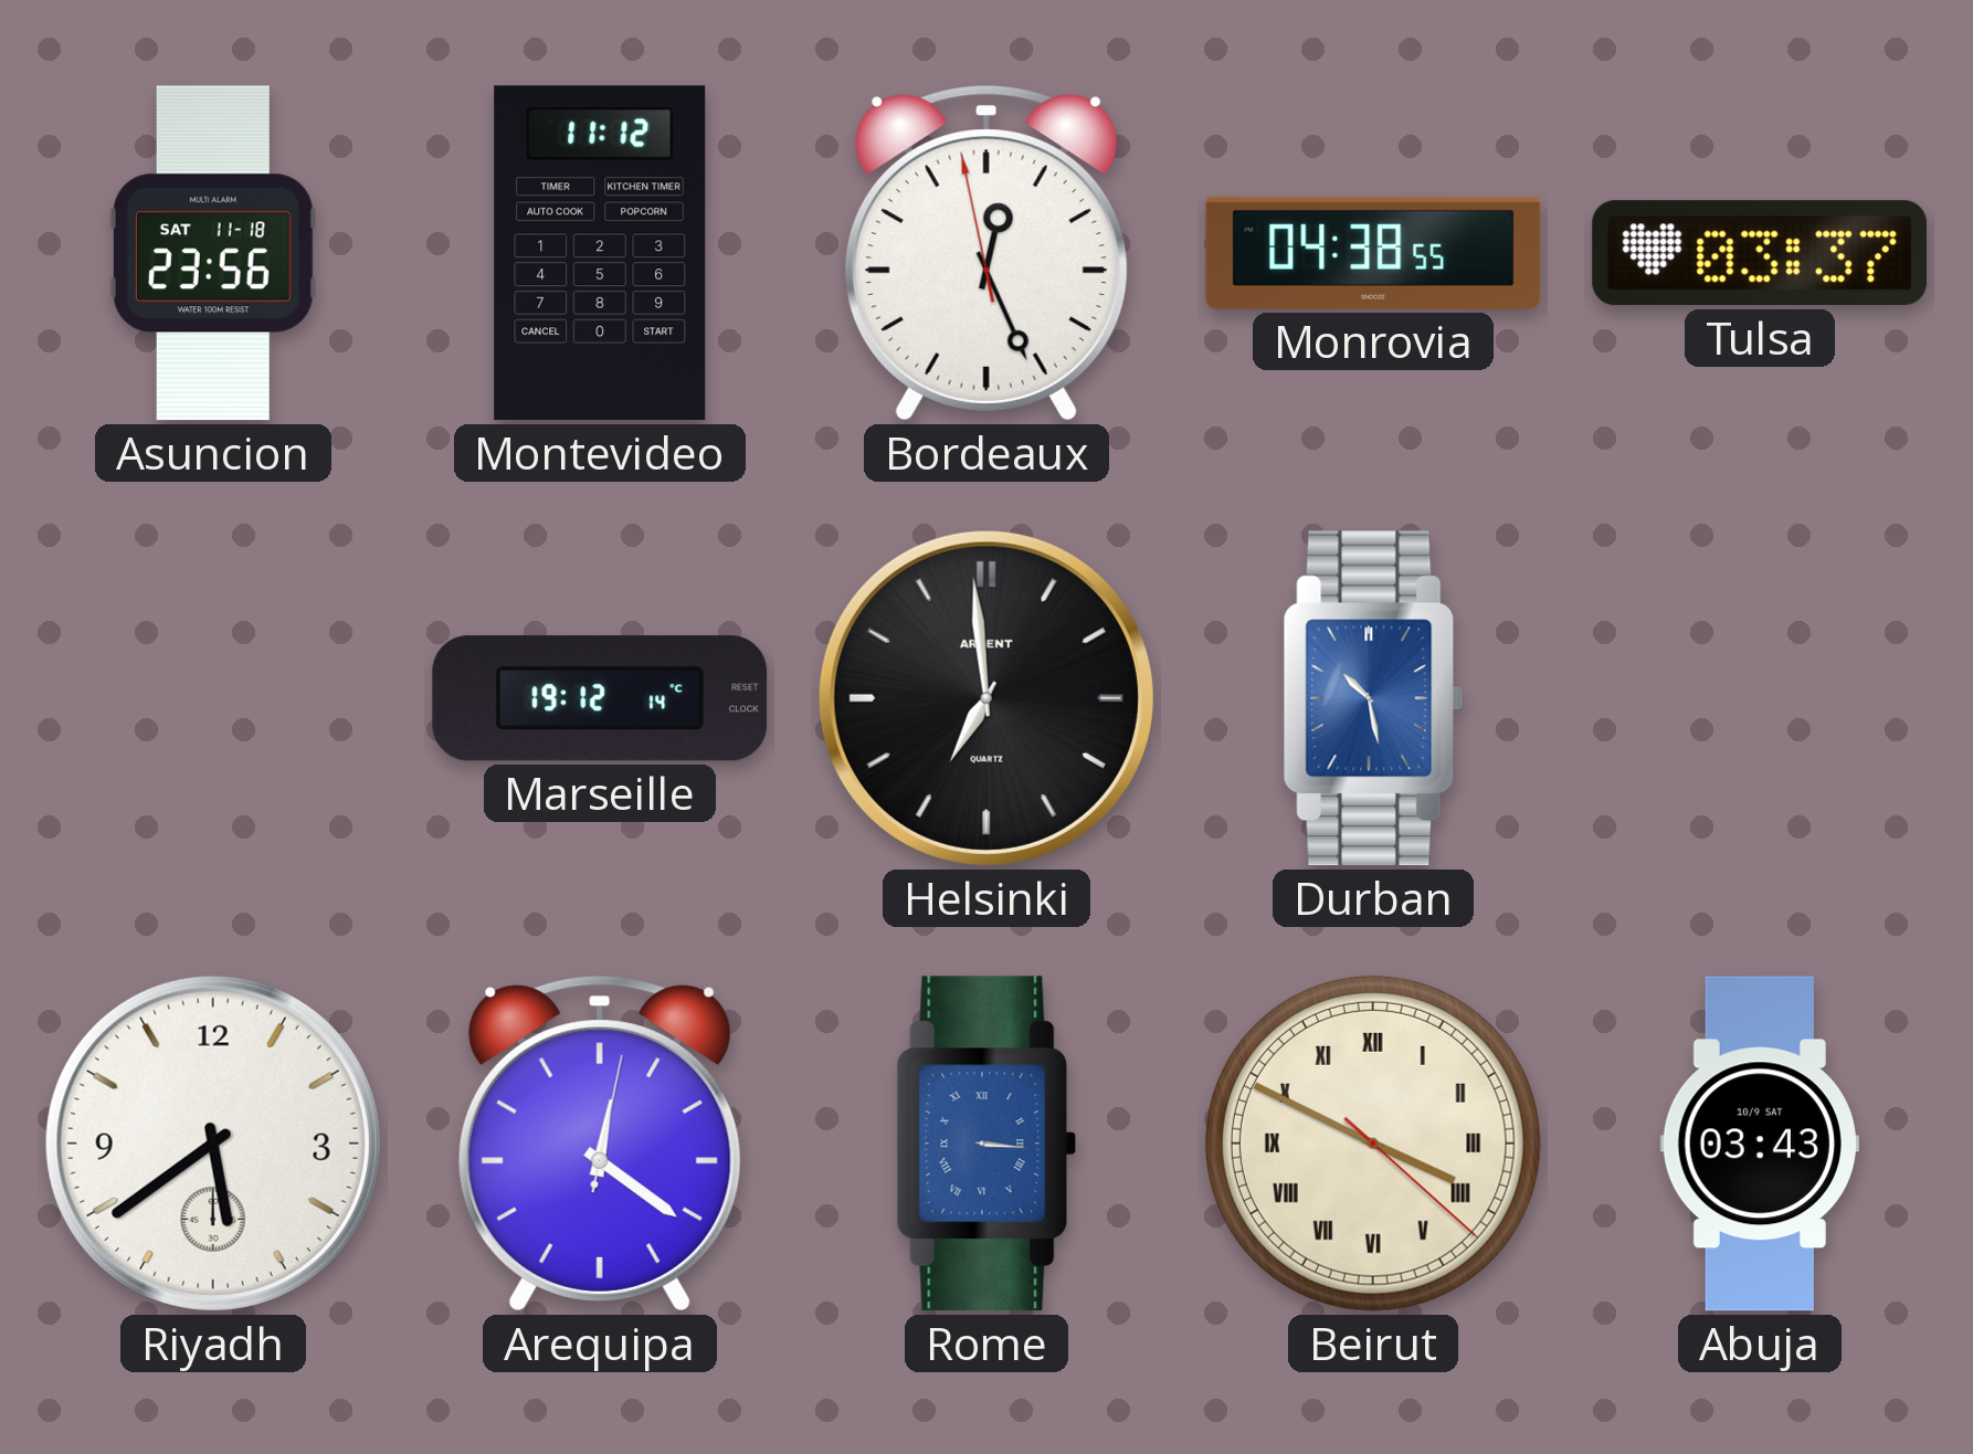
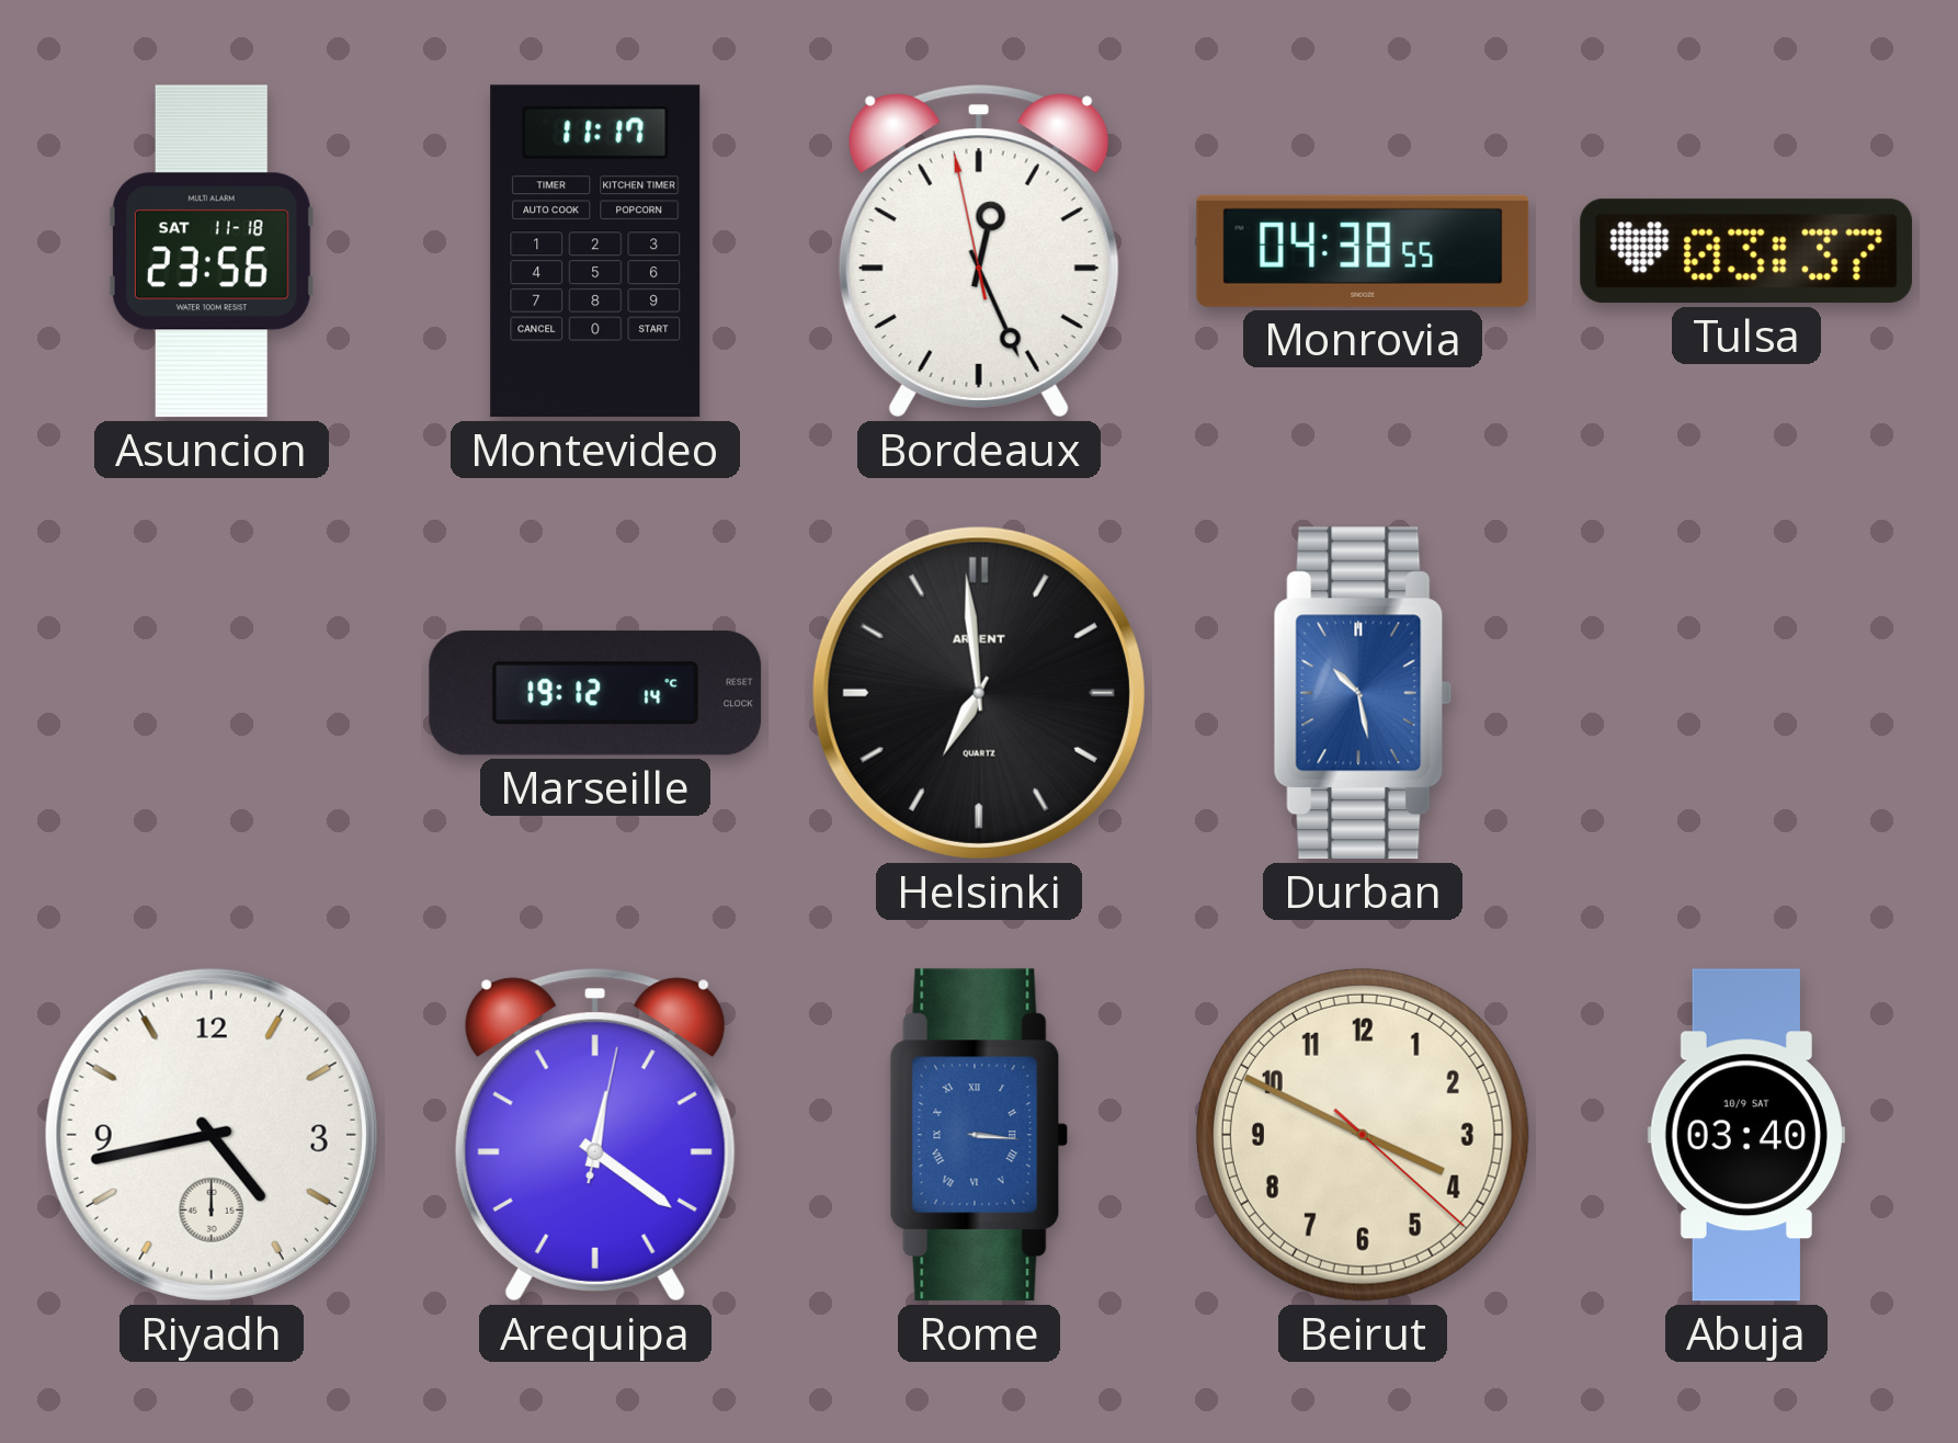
Montevideo: 11:12 -> 11:17
Riyadh: 5:39 -> 4:43
Beirut numerals: Roman -> Arabic
Abuja: 03:43 -> 03:40
